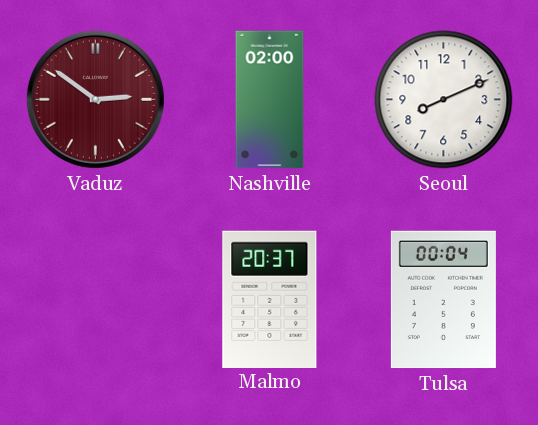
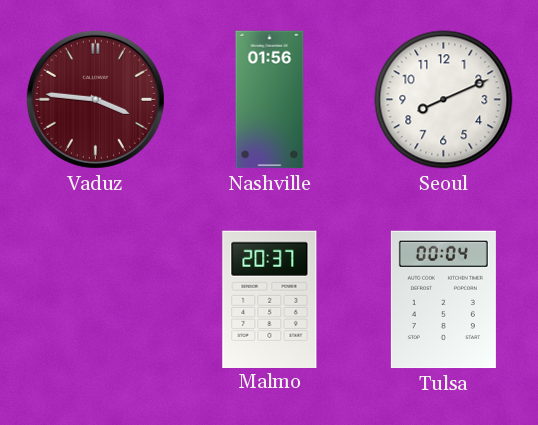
Vaduz: 2:51 -> 3:46
Nashville: 02:00 -> 01:56
